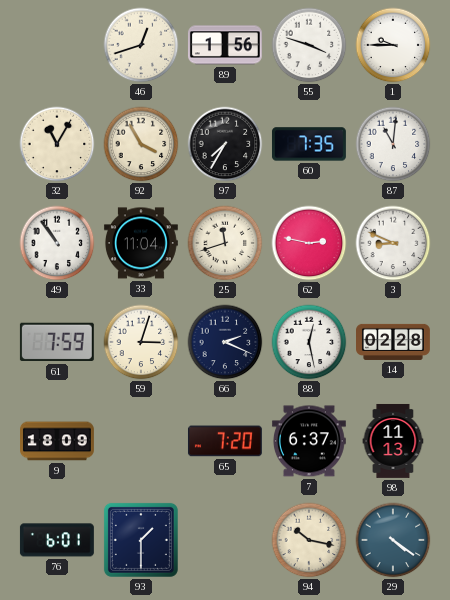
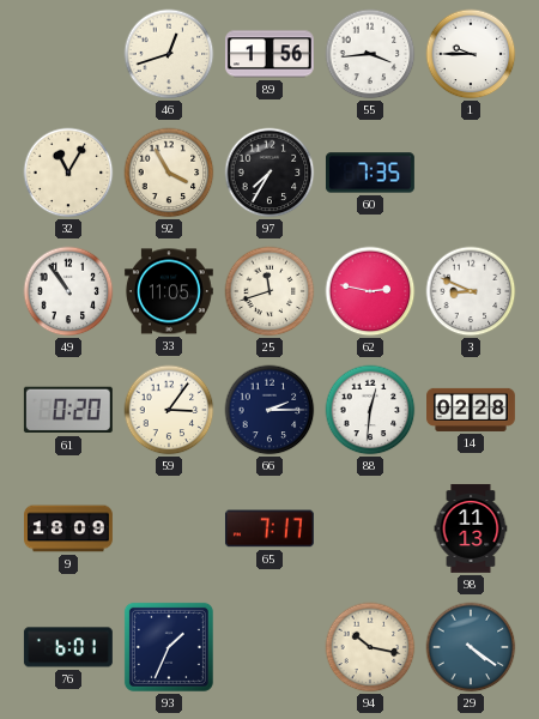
55: 3:48 -> 3:44
87: 11:01 -> none
33: 11:04 -> 11:05
61: 7:59 -> 0:20
59: 3:03 -> 3:06
66: 2:19 -> 2:15
88: 12:28 -> 12:31
65: 7:20 -> 7:17
7: 6:37 -> none
93: 1:30 -> 1:34
